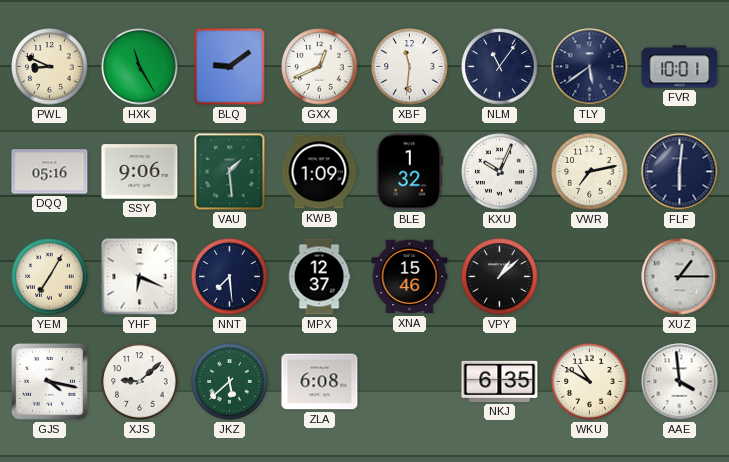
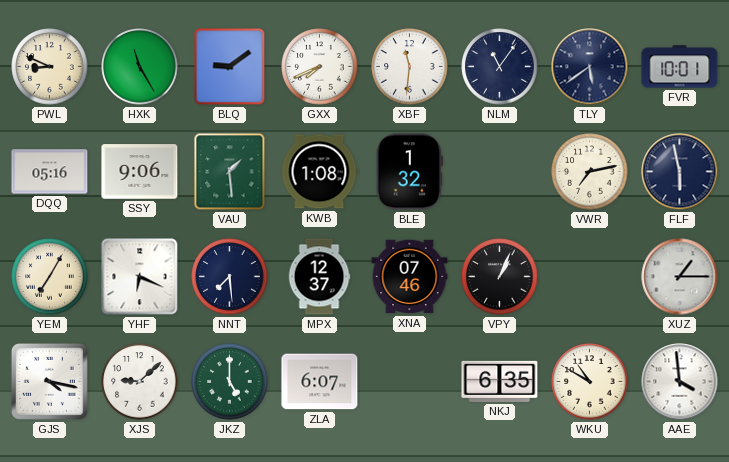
GXX: 12:41 -> 7:41
KWB: 1:09 -> 1:08
KXU: 10:04 -> none
FLF: 6:01 -> 5:58
XNA: 15:46 -> 07:46
VPY: 1:08 -> 1:04
JKZ: 5:38 -> 5:00
ZLA: 6:08 -> 6:07
